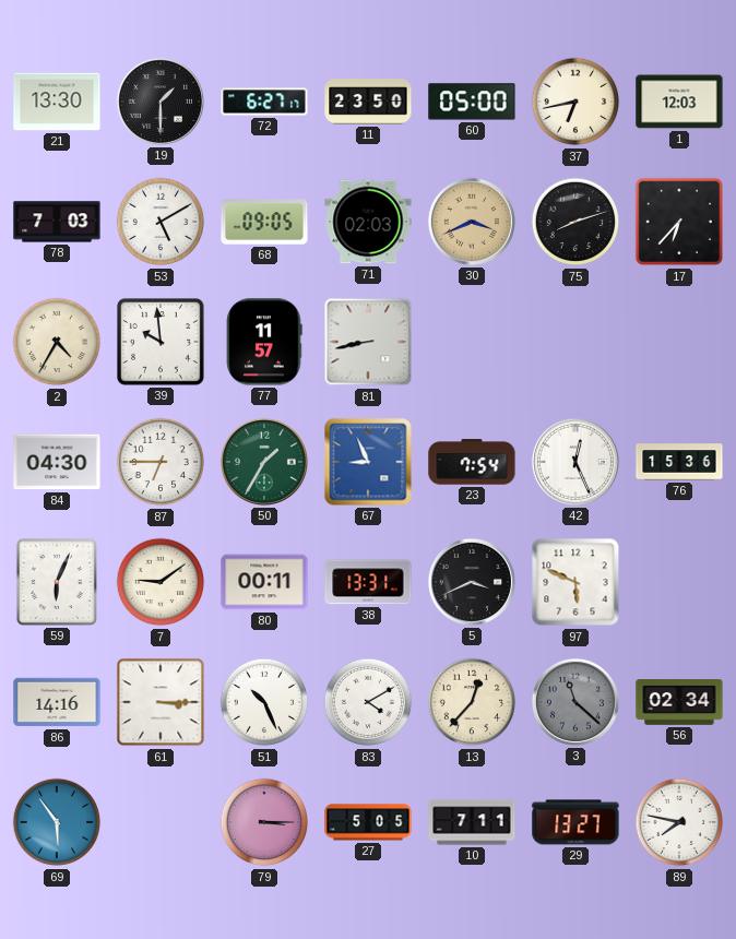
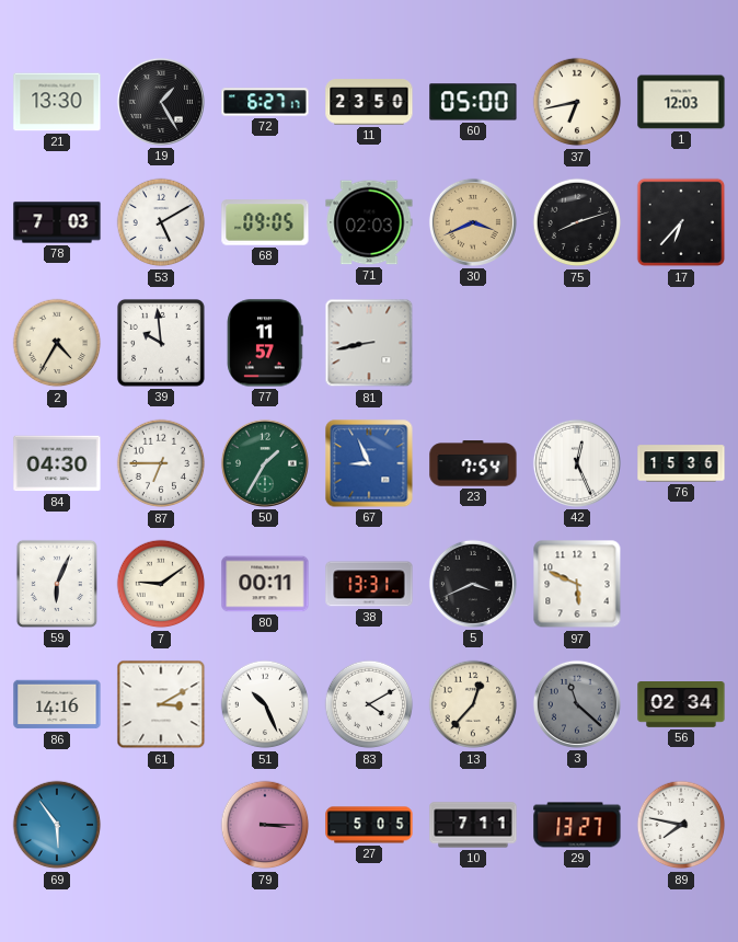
19: 1:30 -> 1:25
61: 3:15 -> 3:10
